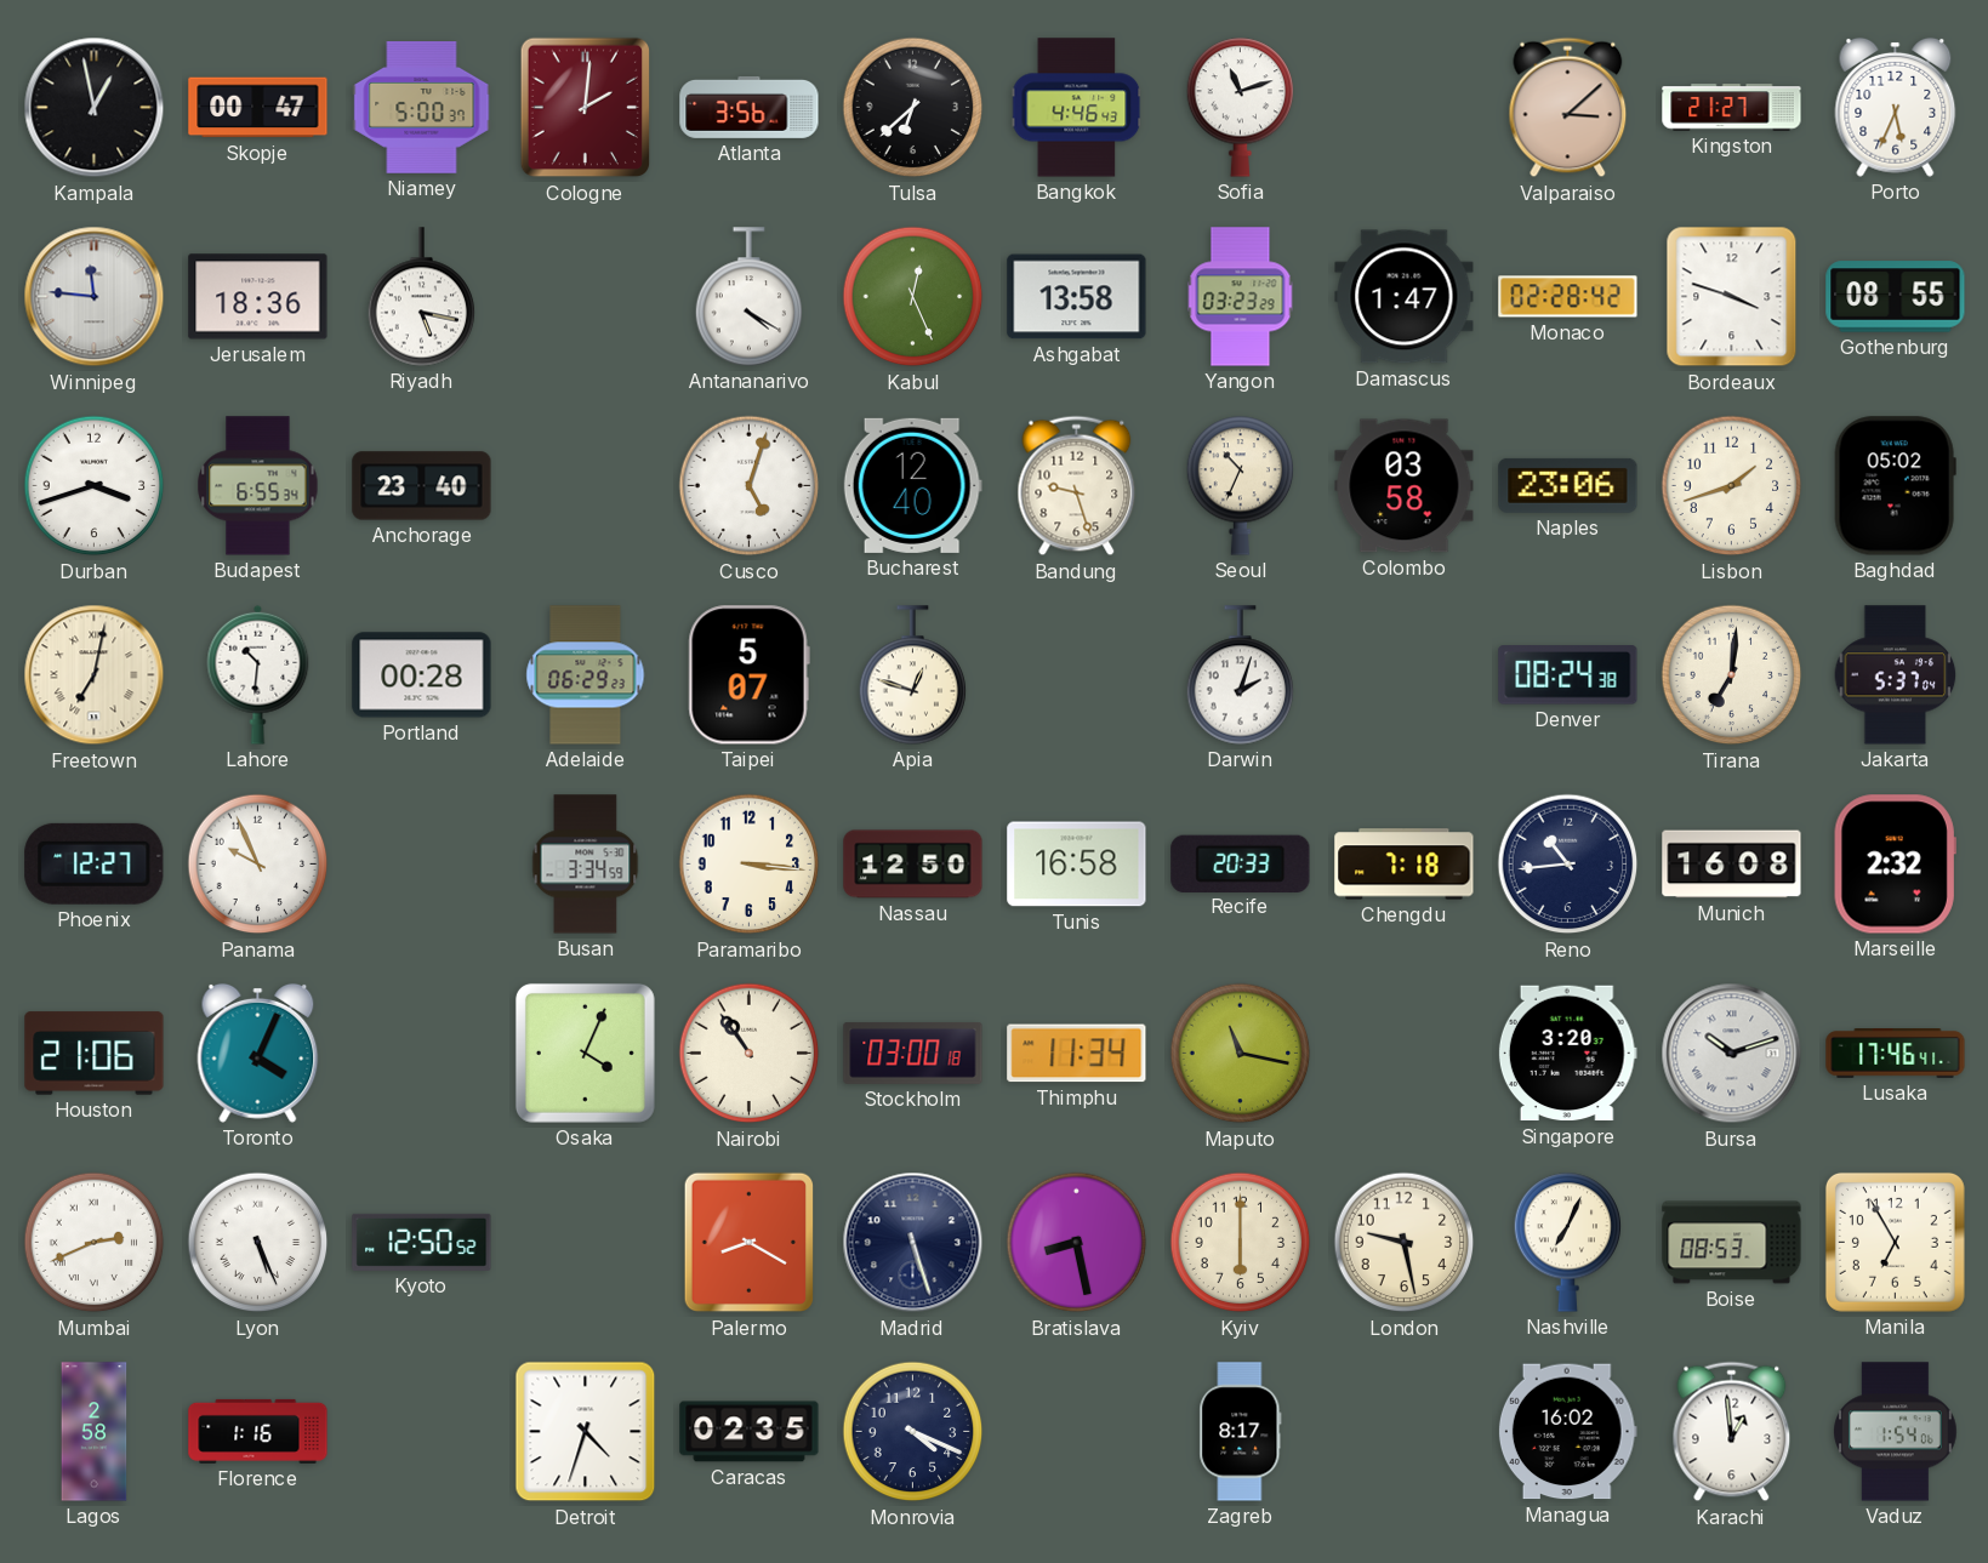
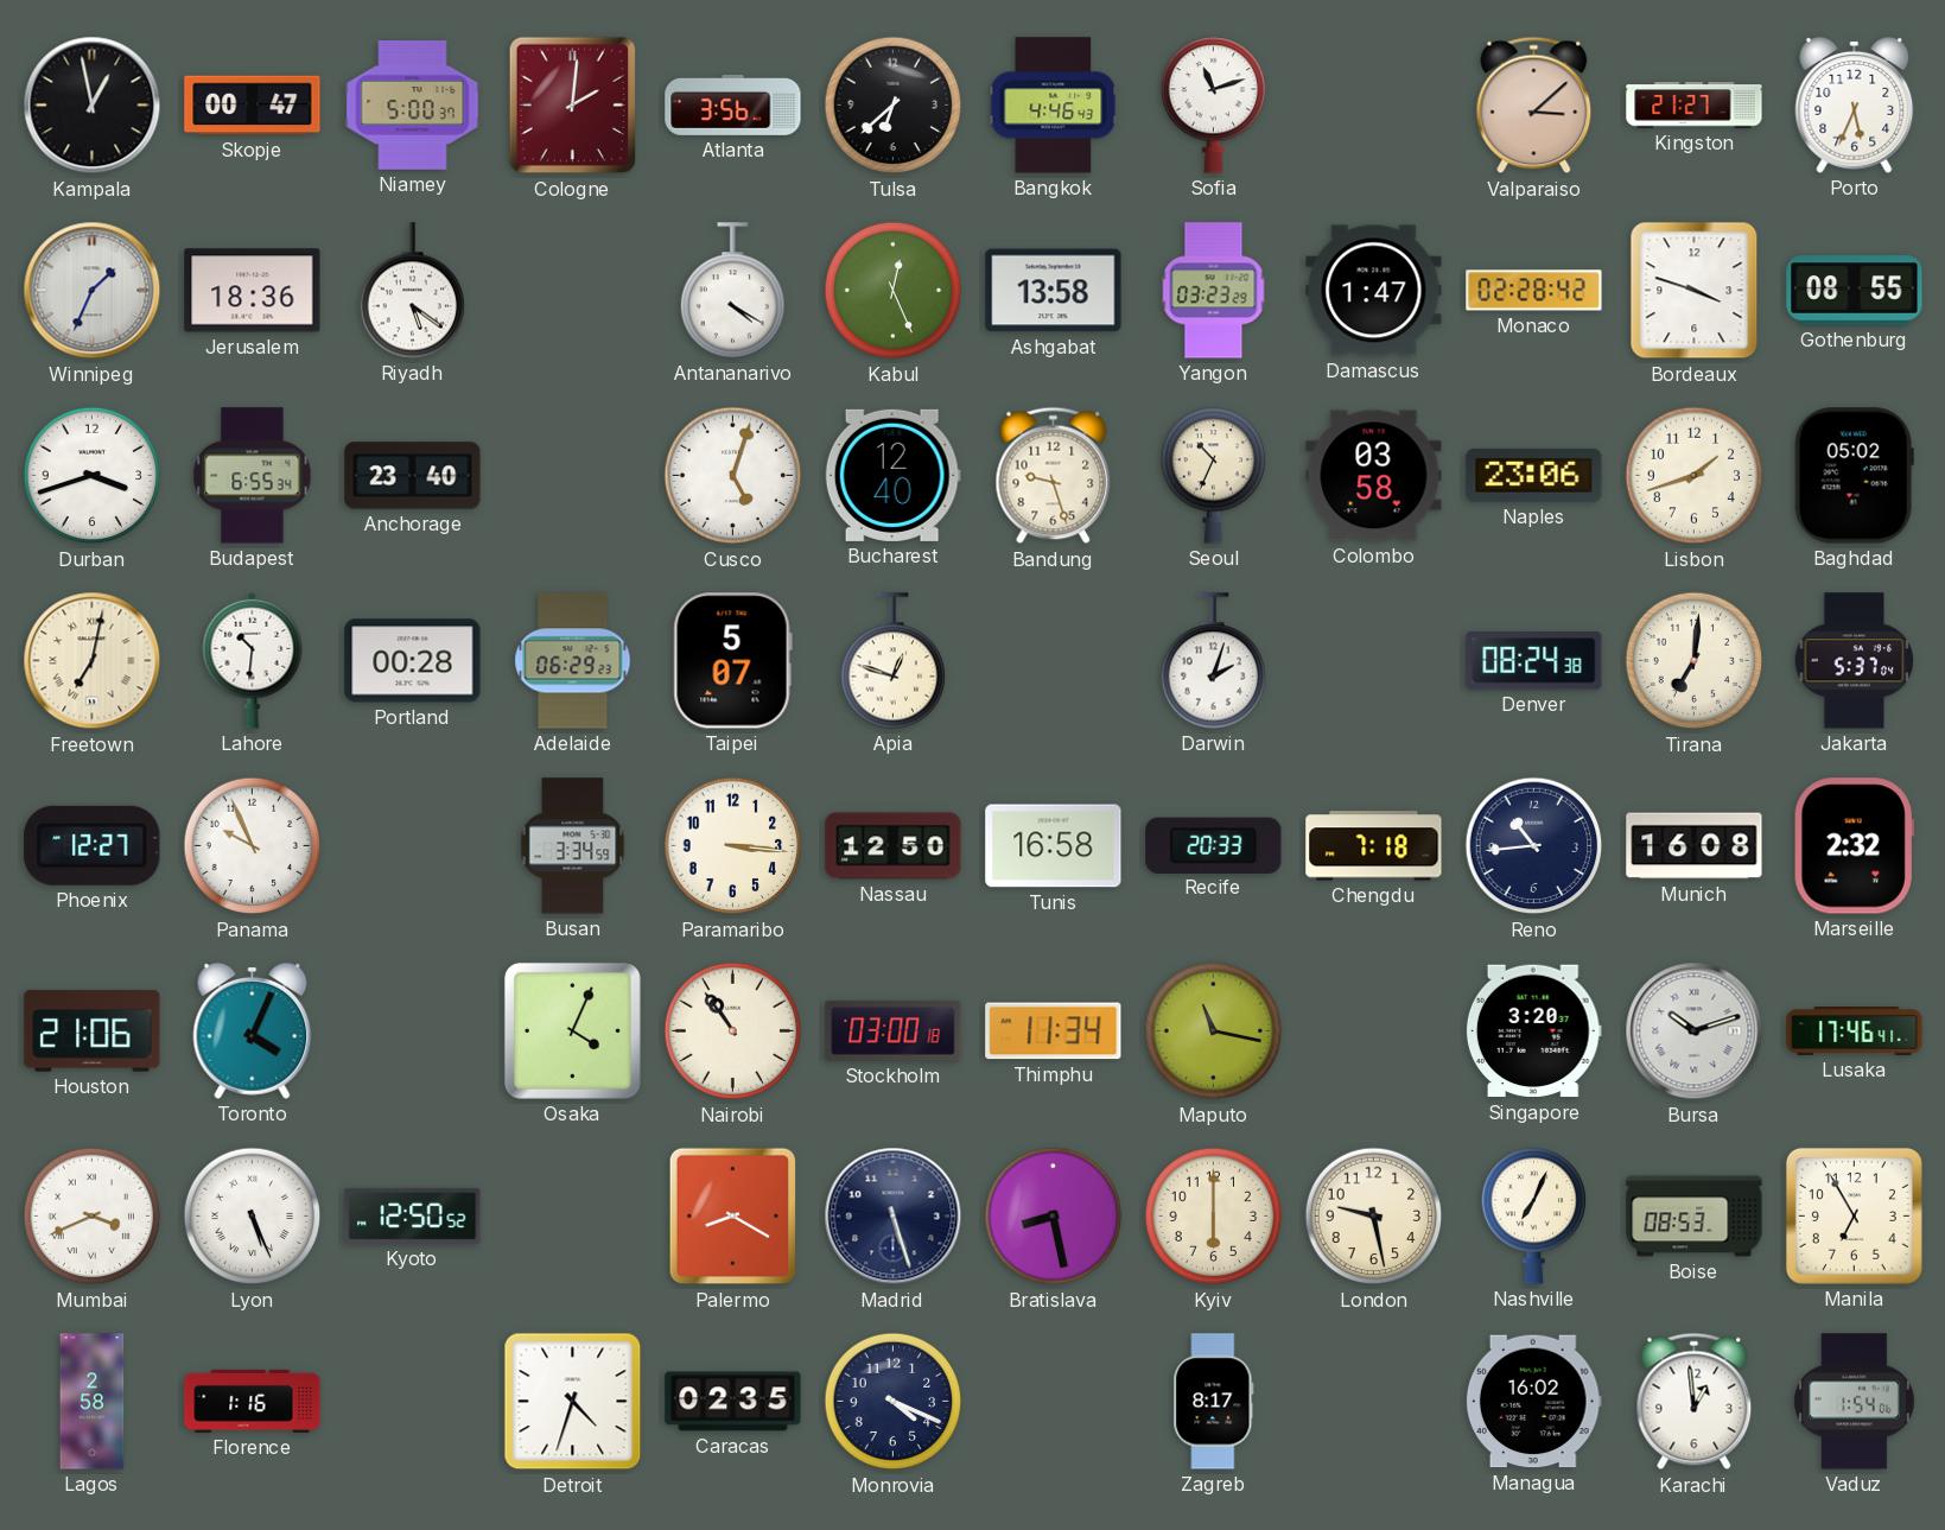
Winnipeg: 11:46 -> 1:34
Riyadh: 5:17 -> 5:21
Mumbai: 2:41 -> 3:41
